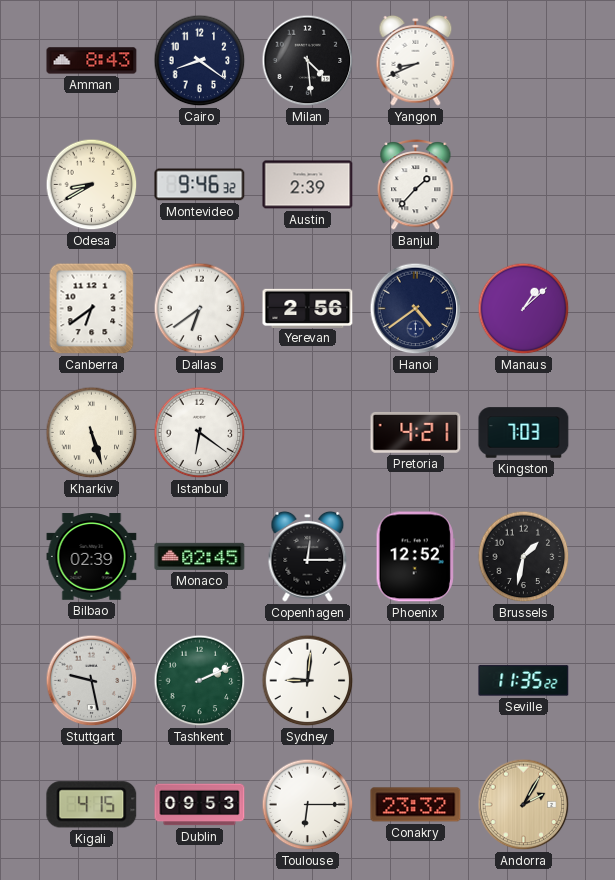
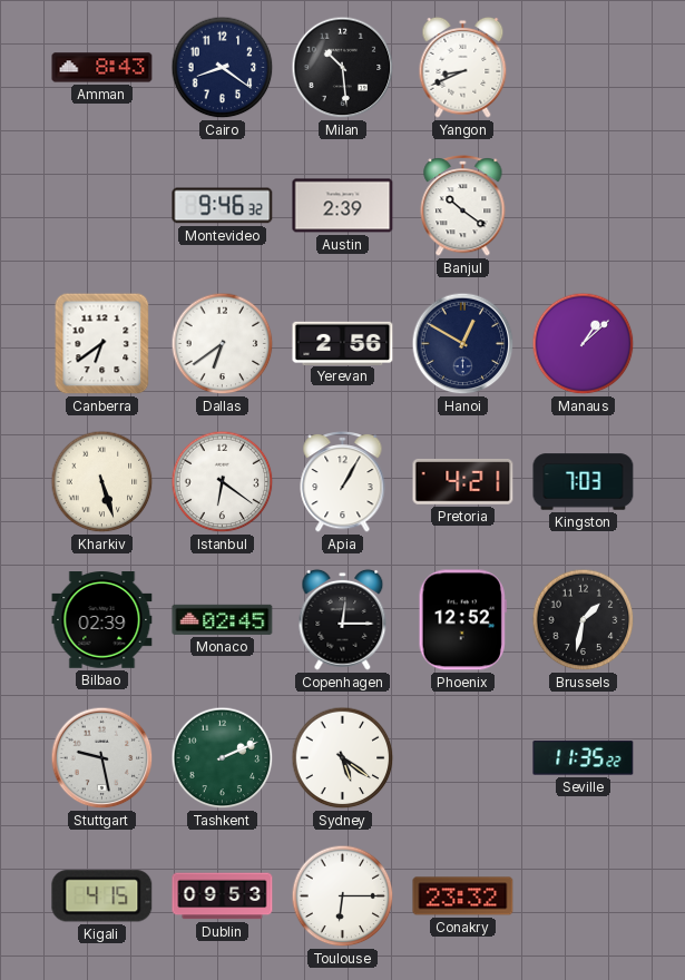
Milan: 4:29 -> 10:29
Odesa: 8:40 -> none
Banjul: 1:37 -> 10:21
Hanoi: 4:39 -> 12:50
Apia: none -> 1:05
Sydney: 9:01 -> 5:21
Andorra: 2:05 -> none
